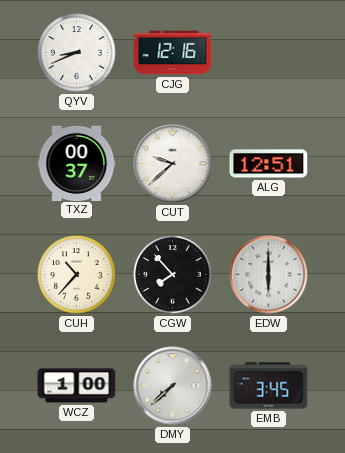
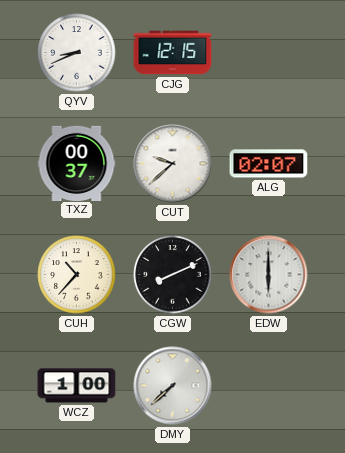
CJG: 12:16 -> 12:15
ALG: 12:51 -> 02:07
CGW: 7:53 -> 8:11
EMB: 3:45 -> none
